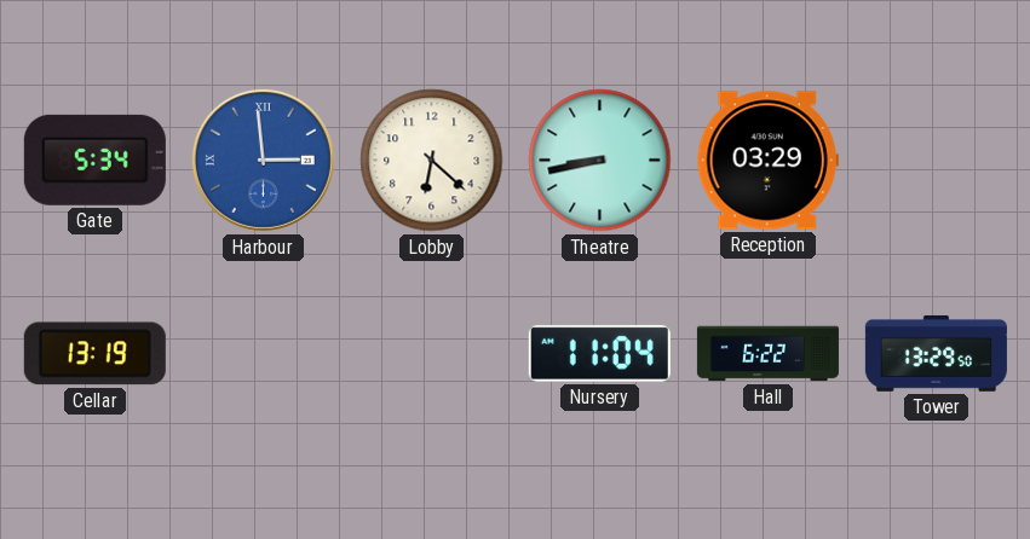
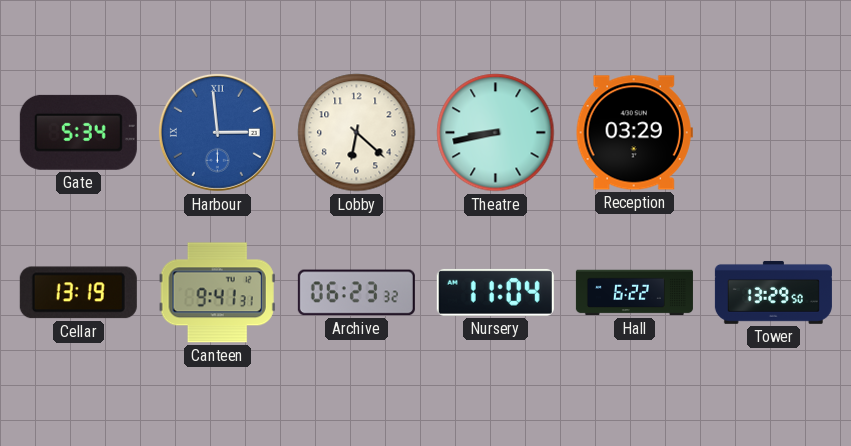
Canteen: none -> 9:41
Archive: none -> 06:23
